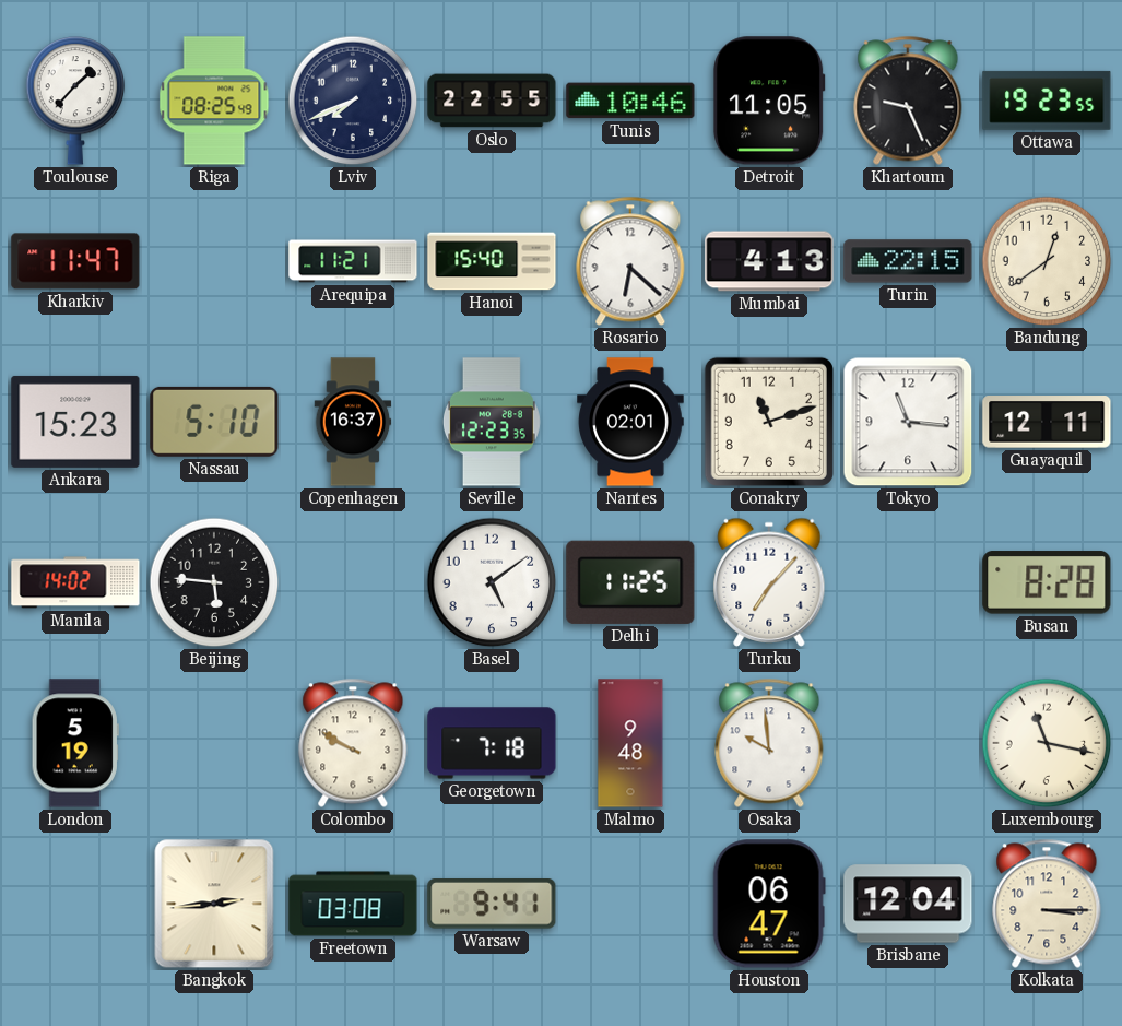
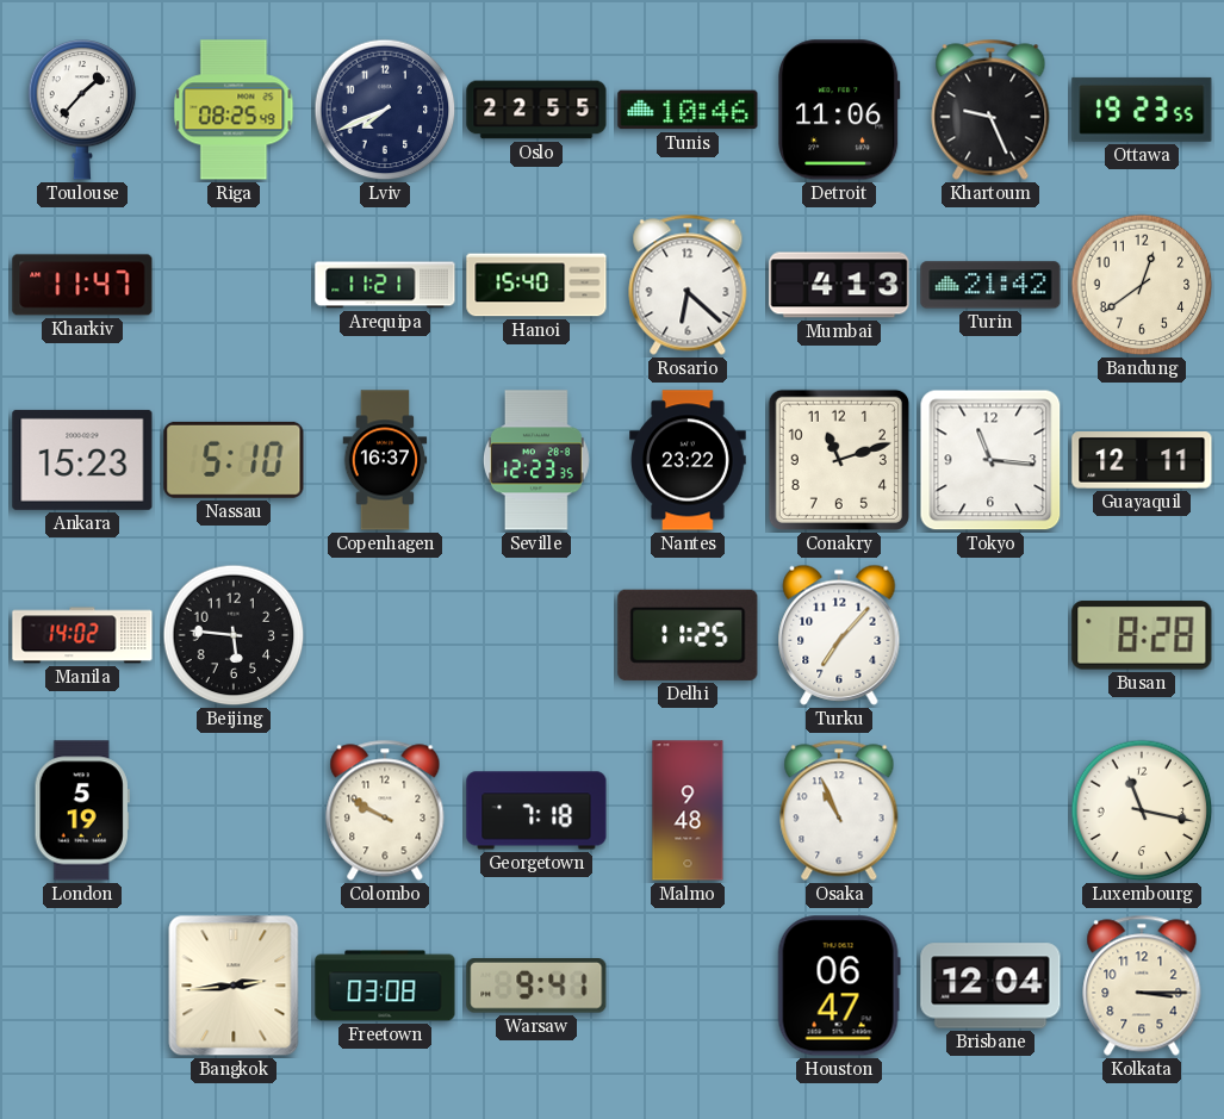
Detroit: 11:05 -> 11:06
Turin: 22:15 -> 21:42
Nantes: 02:01 -> 23:22
Basel: 5:09 -> none
Osaka: 9:59 -> 10:56
